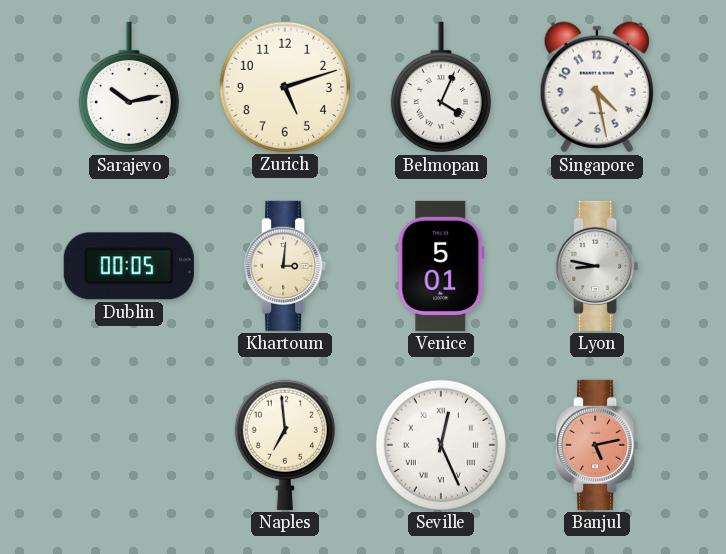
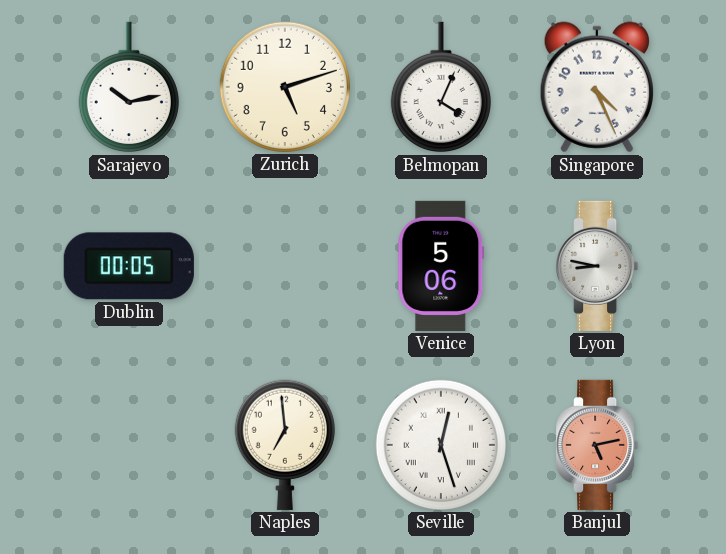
Singapore: 4:28 -> 4:26
Khartoum: 3:01 -> none
Venice: 5:01 -> 5:06
Seville: 12:26 -> 12:27
